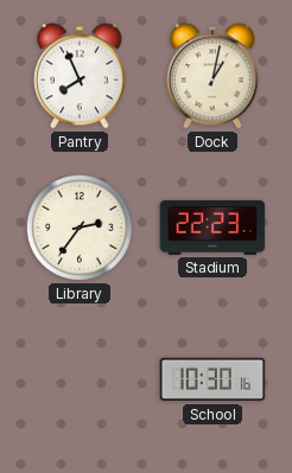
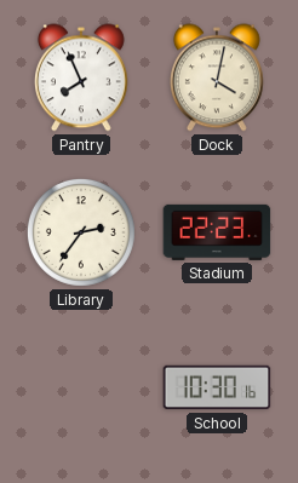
Dock: 1:02 -> 4:02
